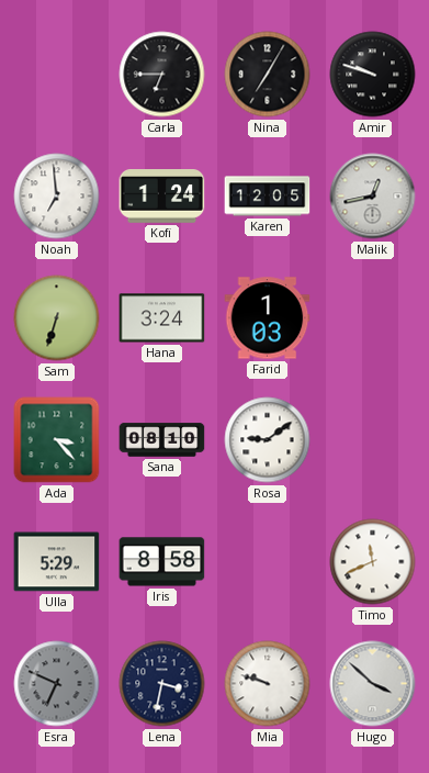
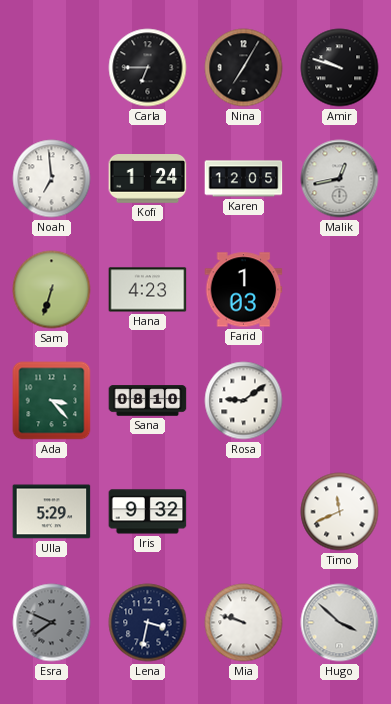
Hana: 3:24 -> 4:23
Iris: 8:58 -> 9:32
Esra: 6:49 -> 7:49
